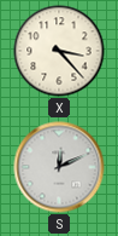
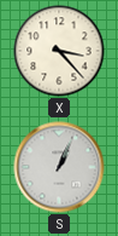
S: 12:11 -> 1:04
